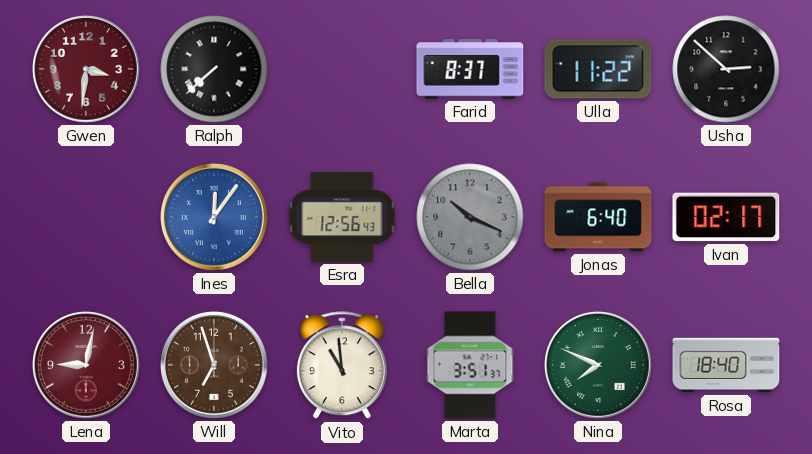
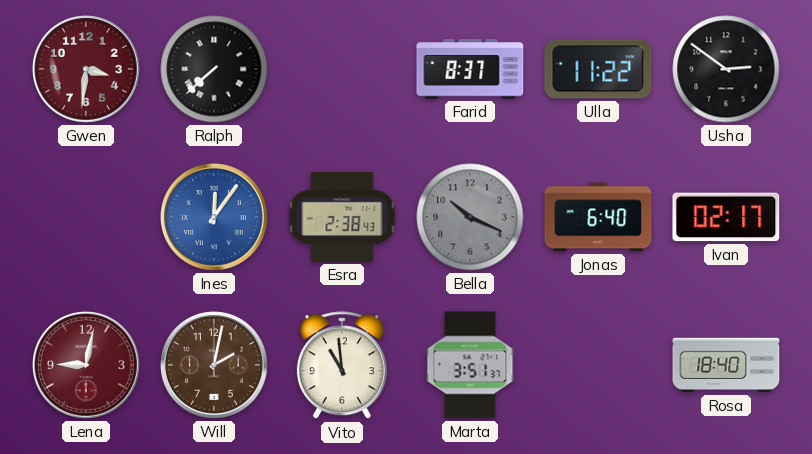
Usha: 2:52 -> 2:51
Esra: 12:56 -> 2:38
Will: 6:57 -> 2:02
Nina: 7:49 -> none
